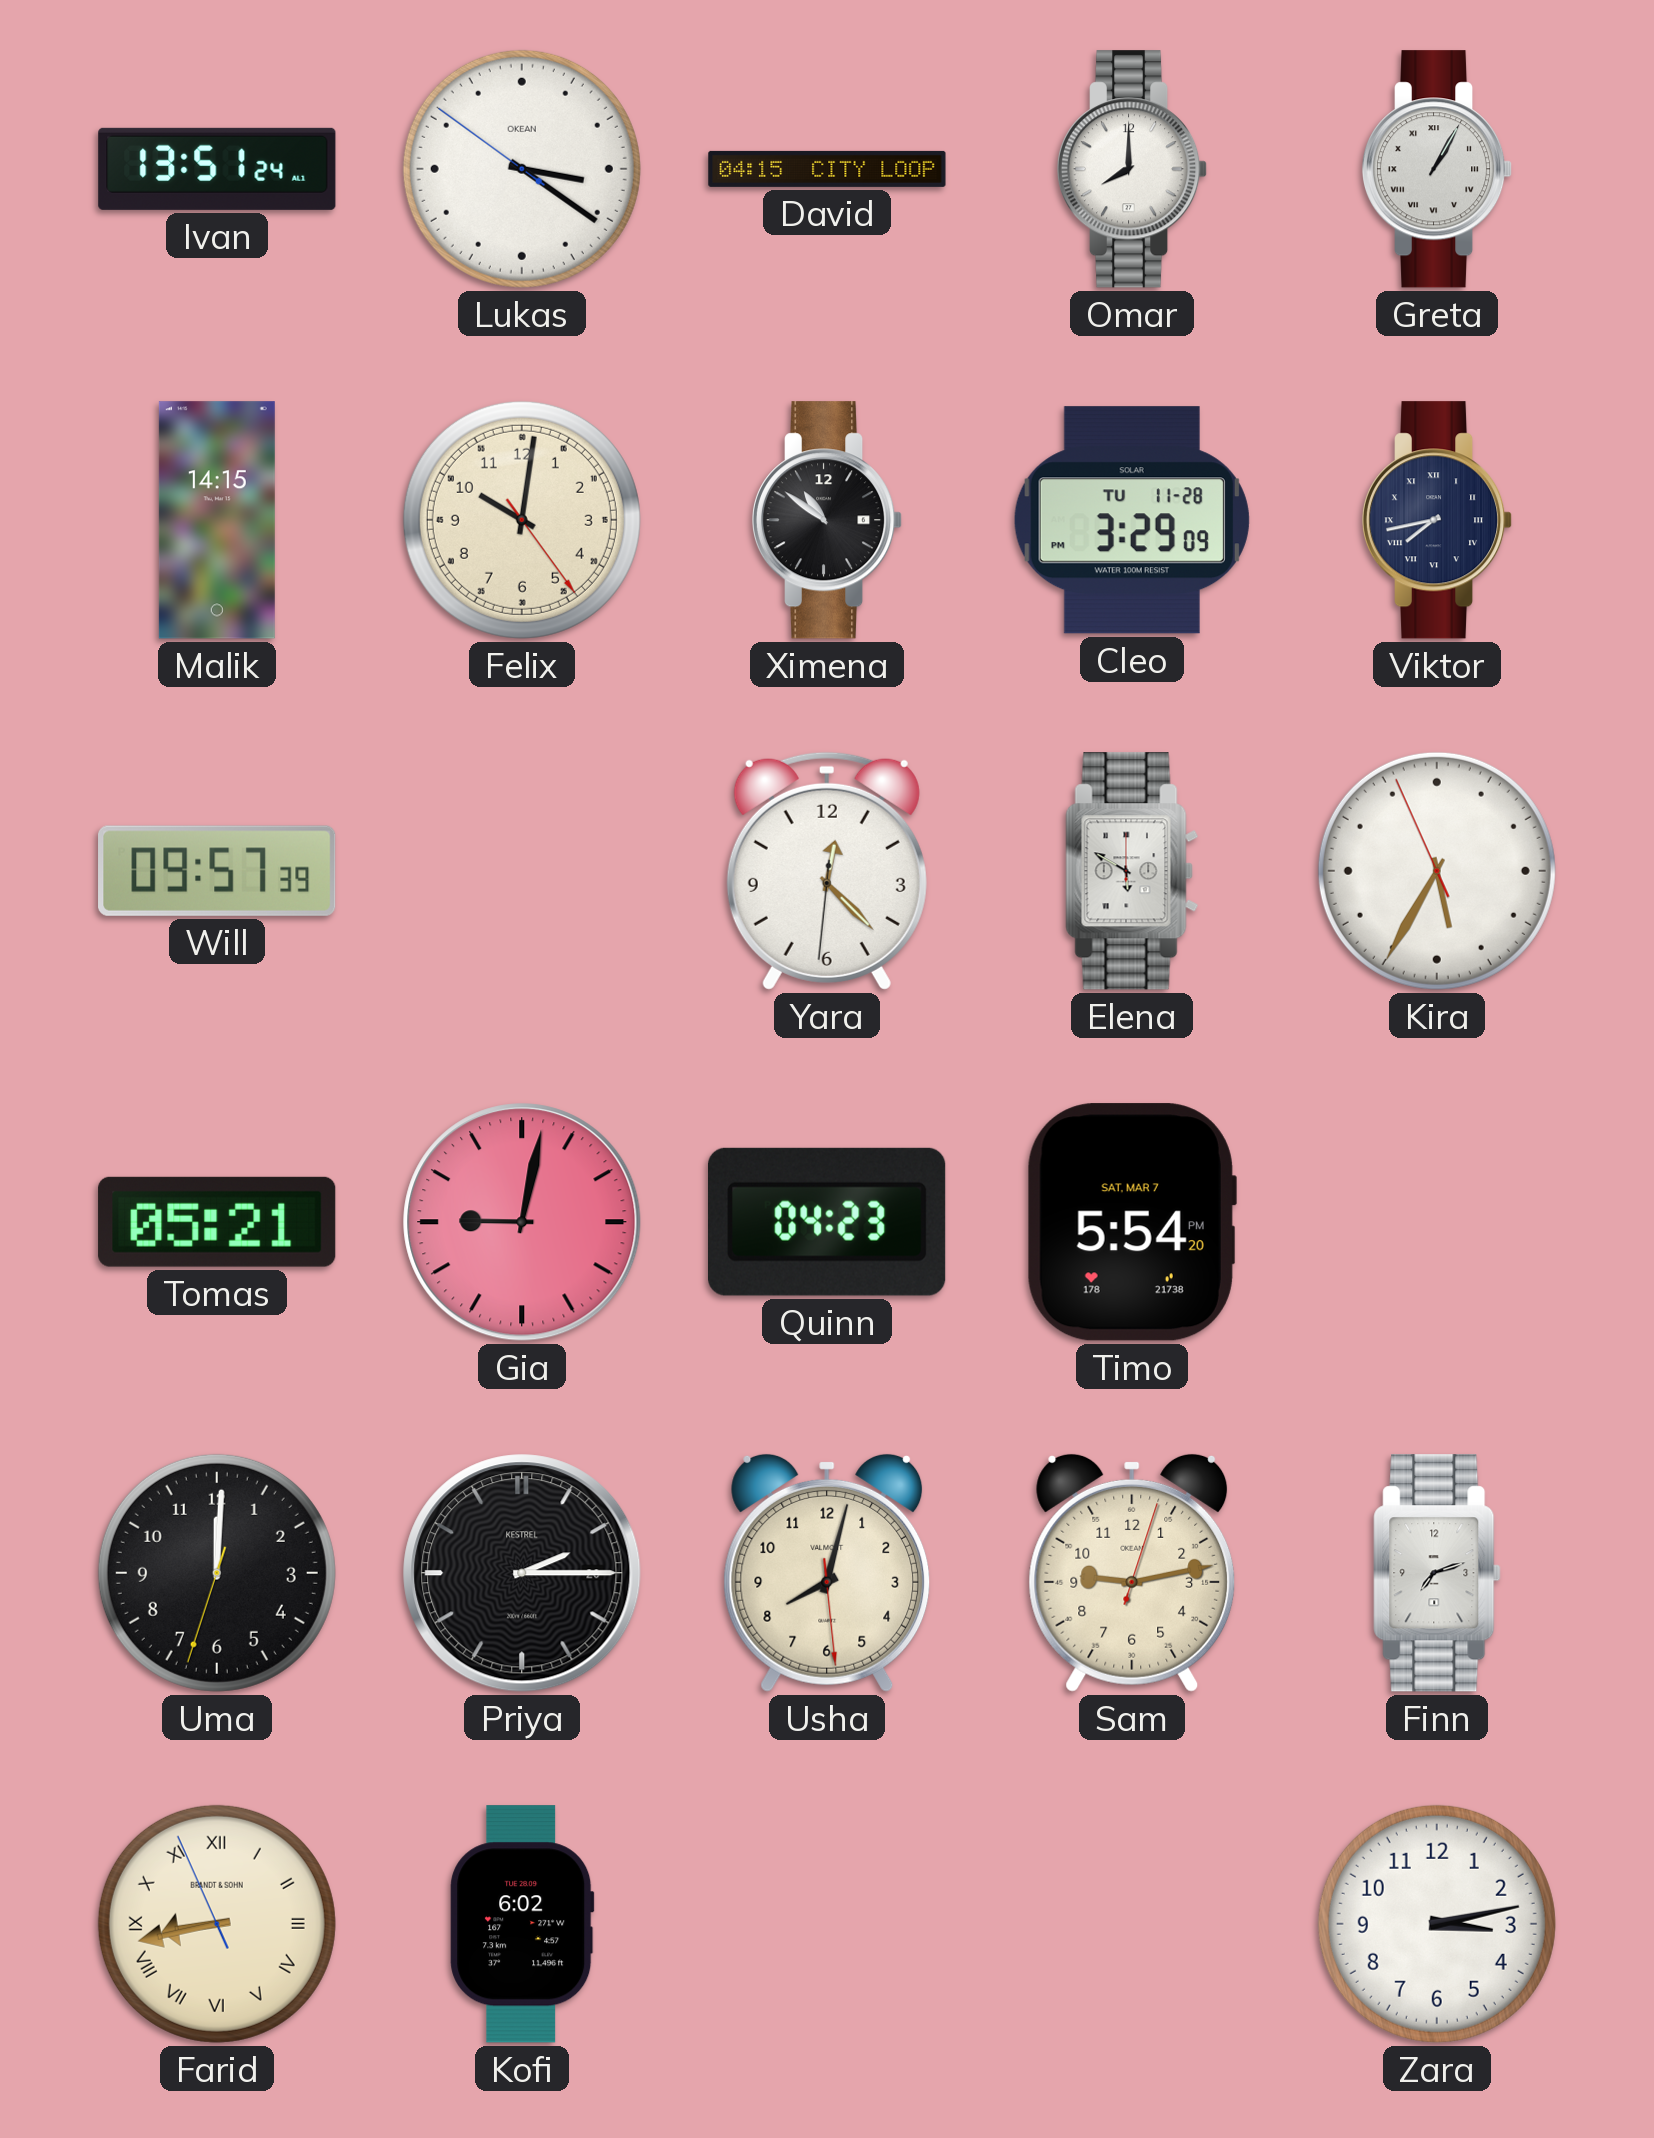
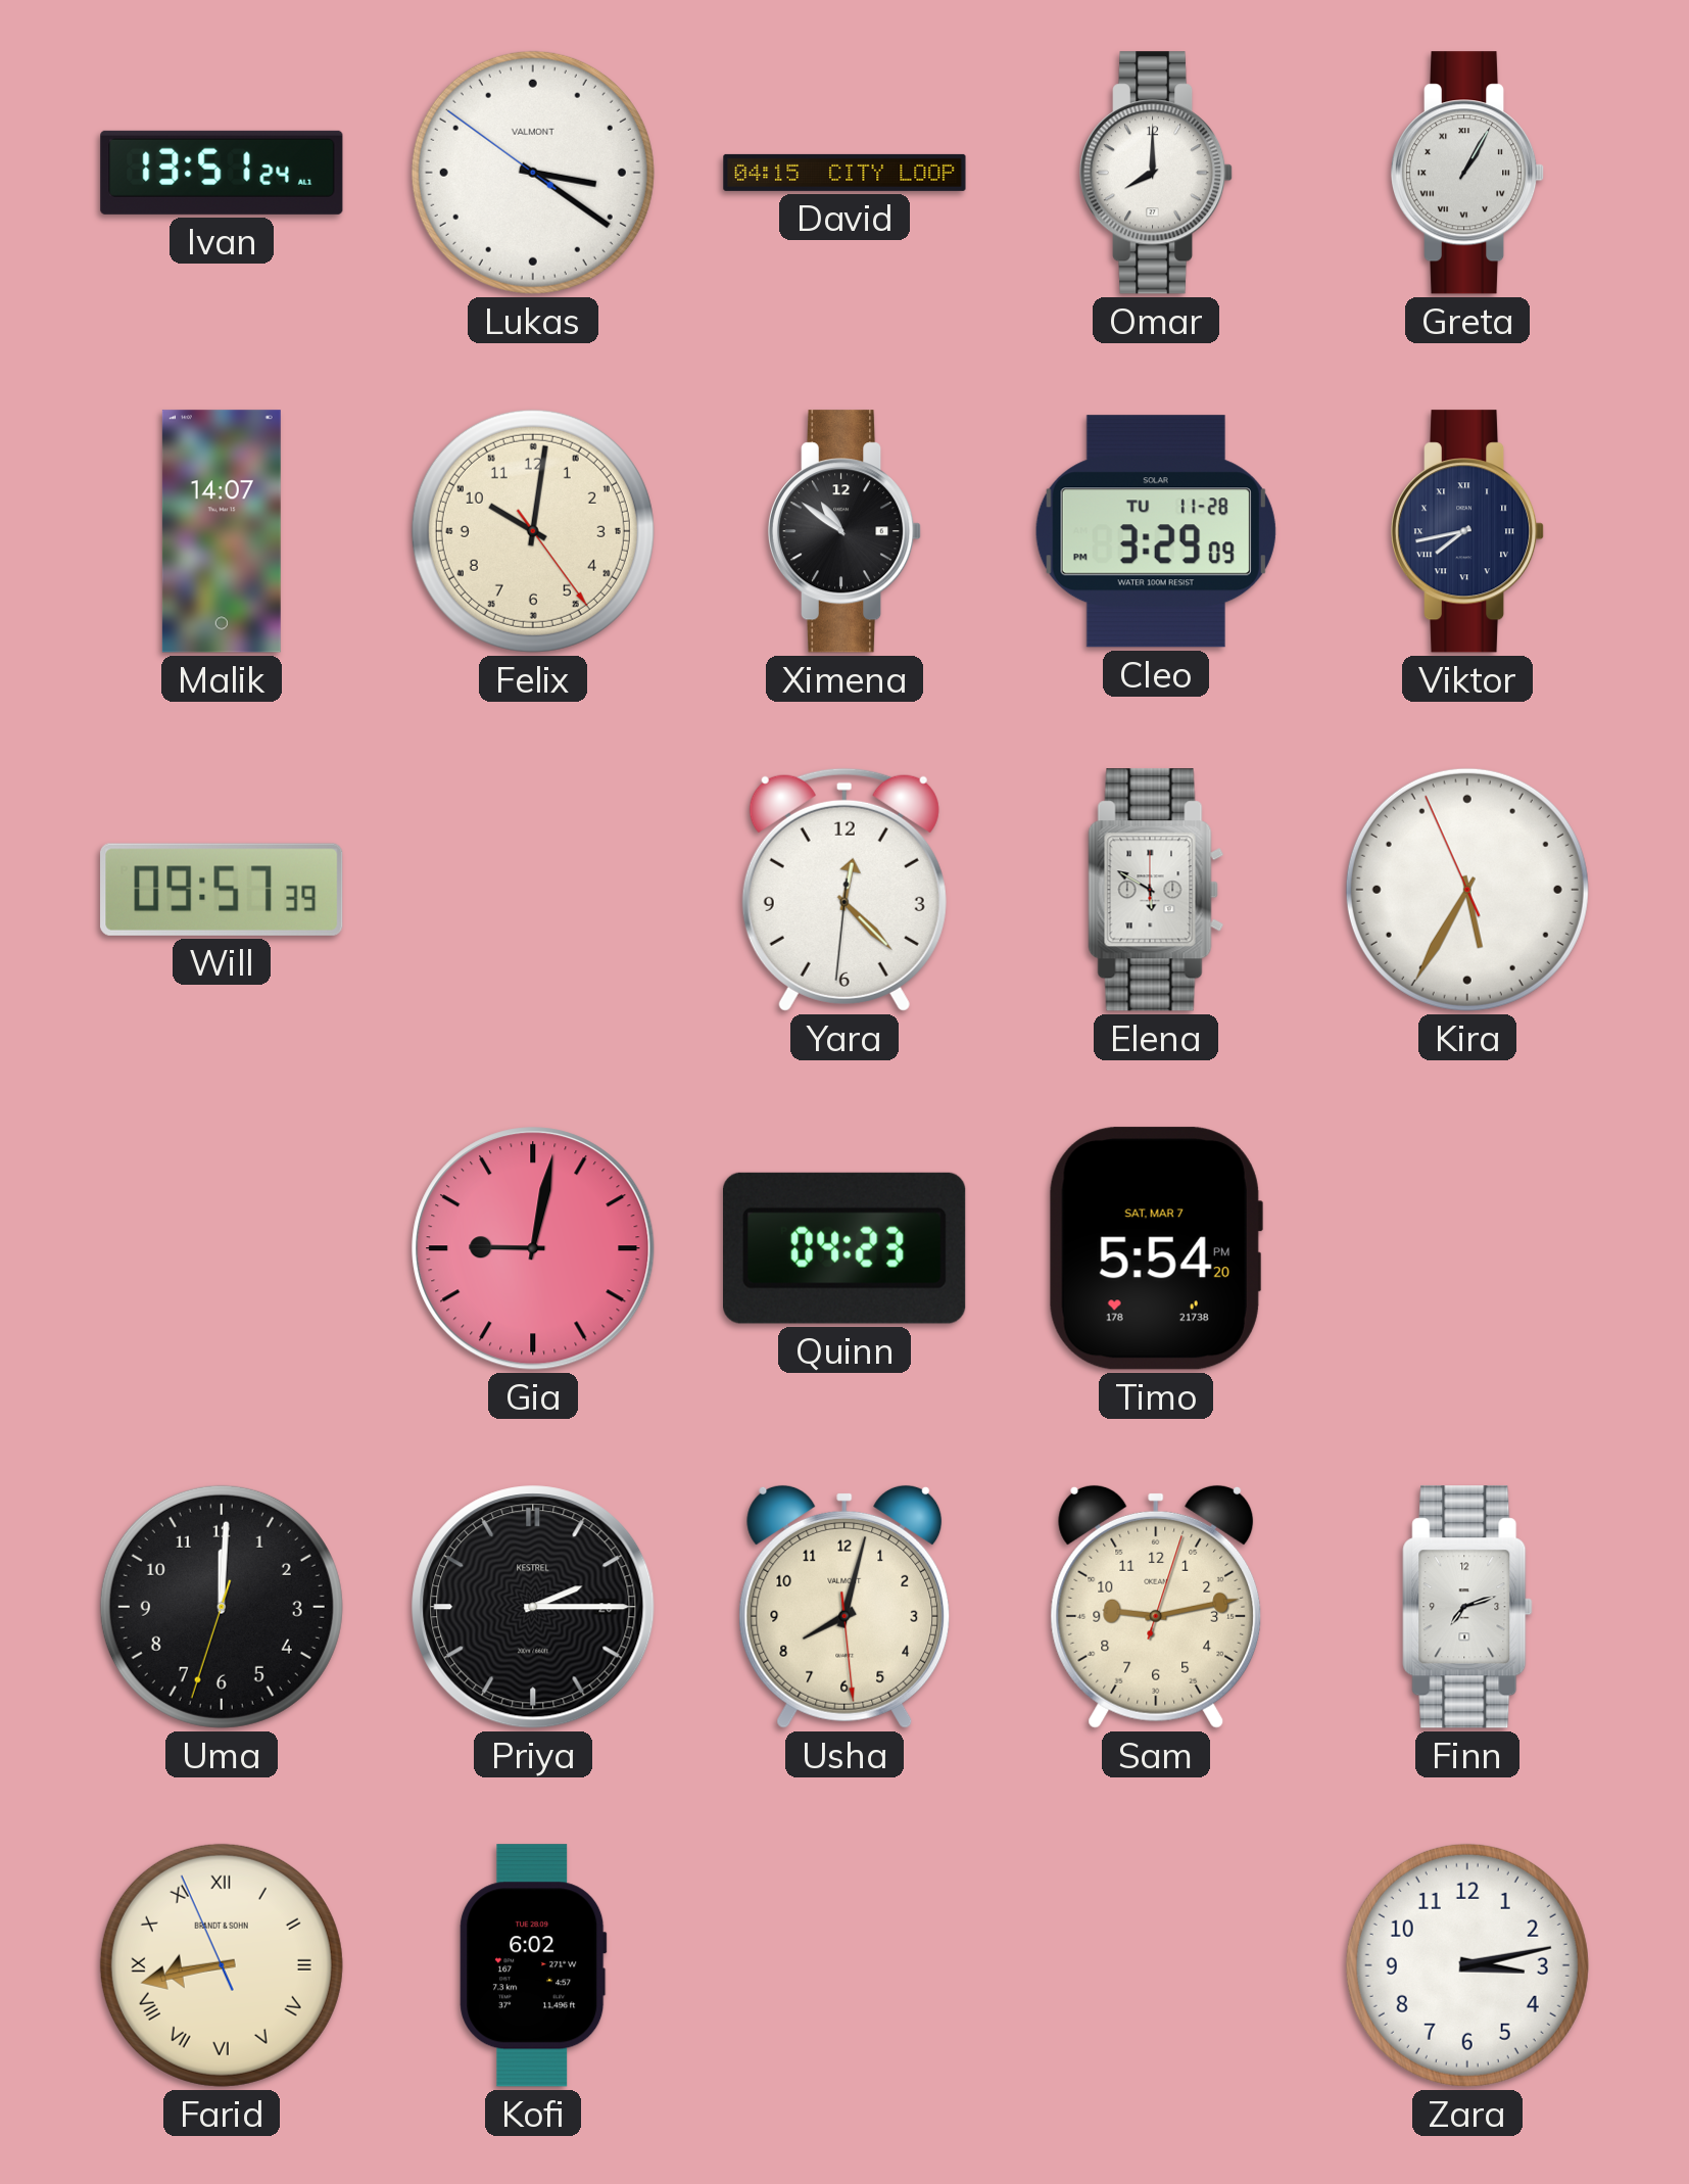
Lukas brand: OKEAN -> VALMONT
Malik: 14:15 -> 14:07
Tomas: 05:21 -> none
